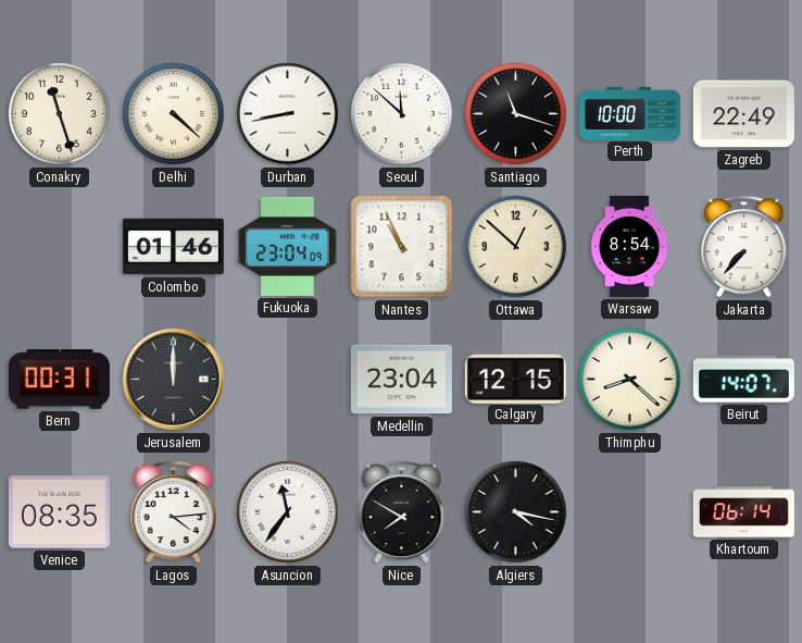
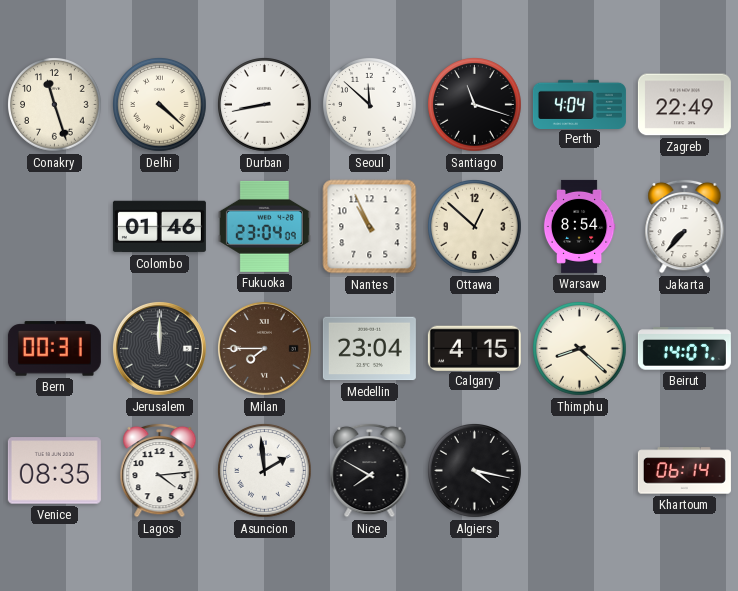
Perth: 10:00 -> 4:04
Milan: none -> 7:45
Calgary: 12:15 -> 4:15
Asuncion: 11:36 -> 1:59
